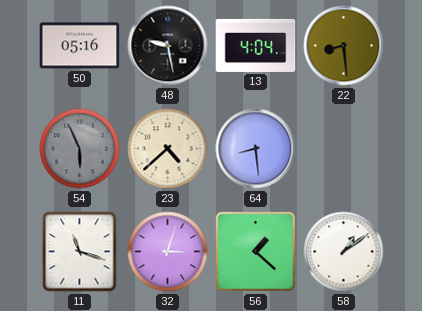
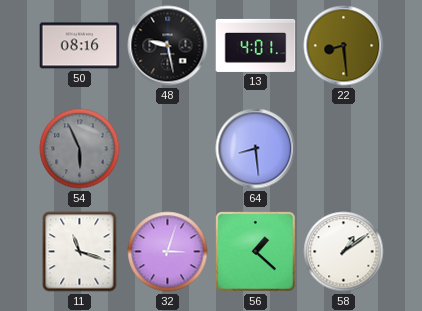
50: 05:16 -> 08:16
13: 4:04 -> 4:01
23: 4:38 -> none
